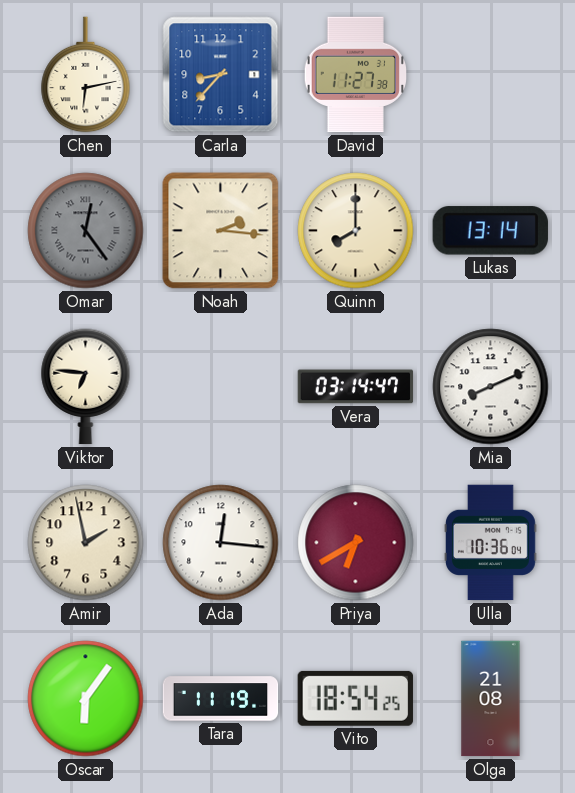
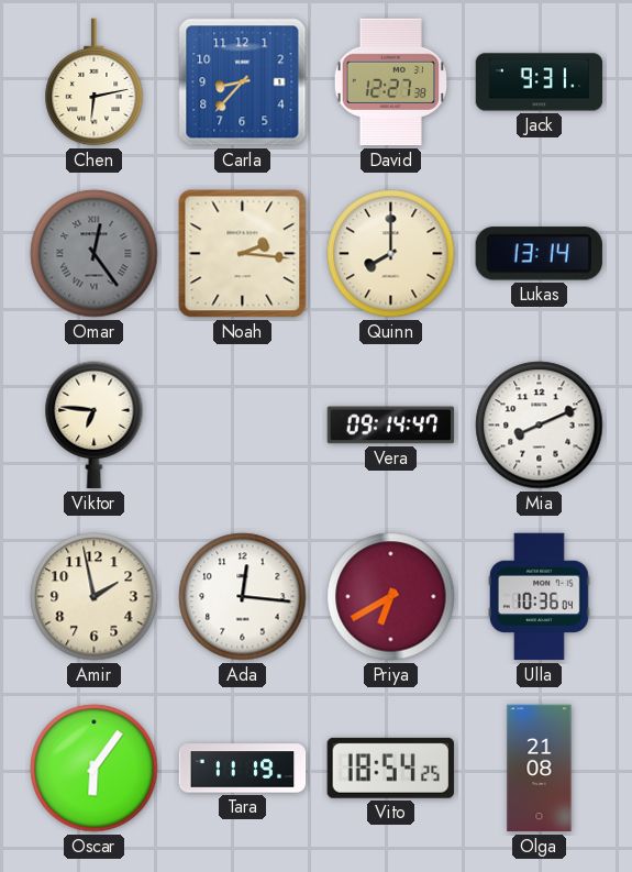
David: 11:27 -> 12:27
Jack: none -> 9:31
Vera: 03:14 -> 09:14
